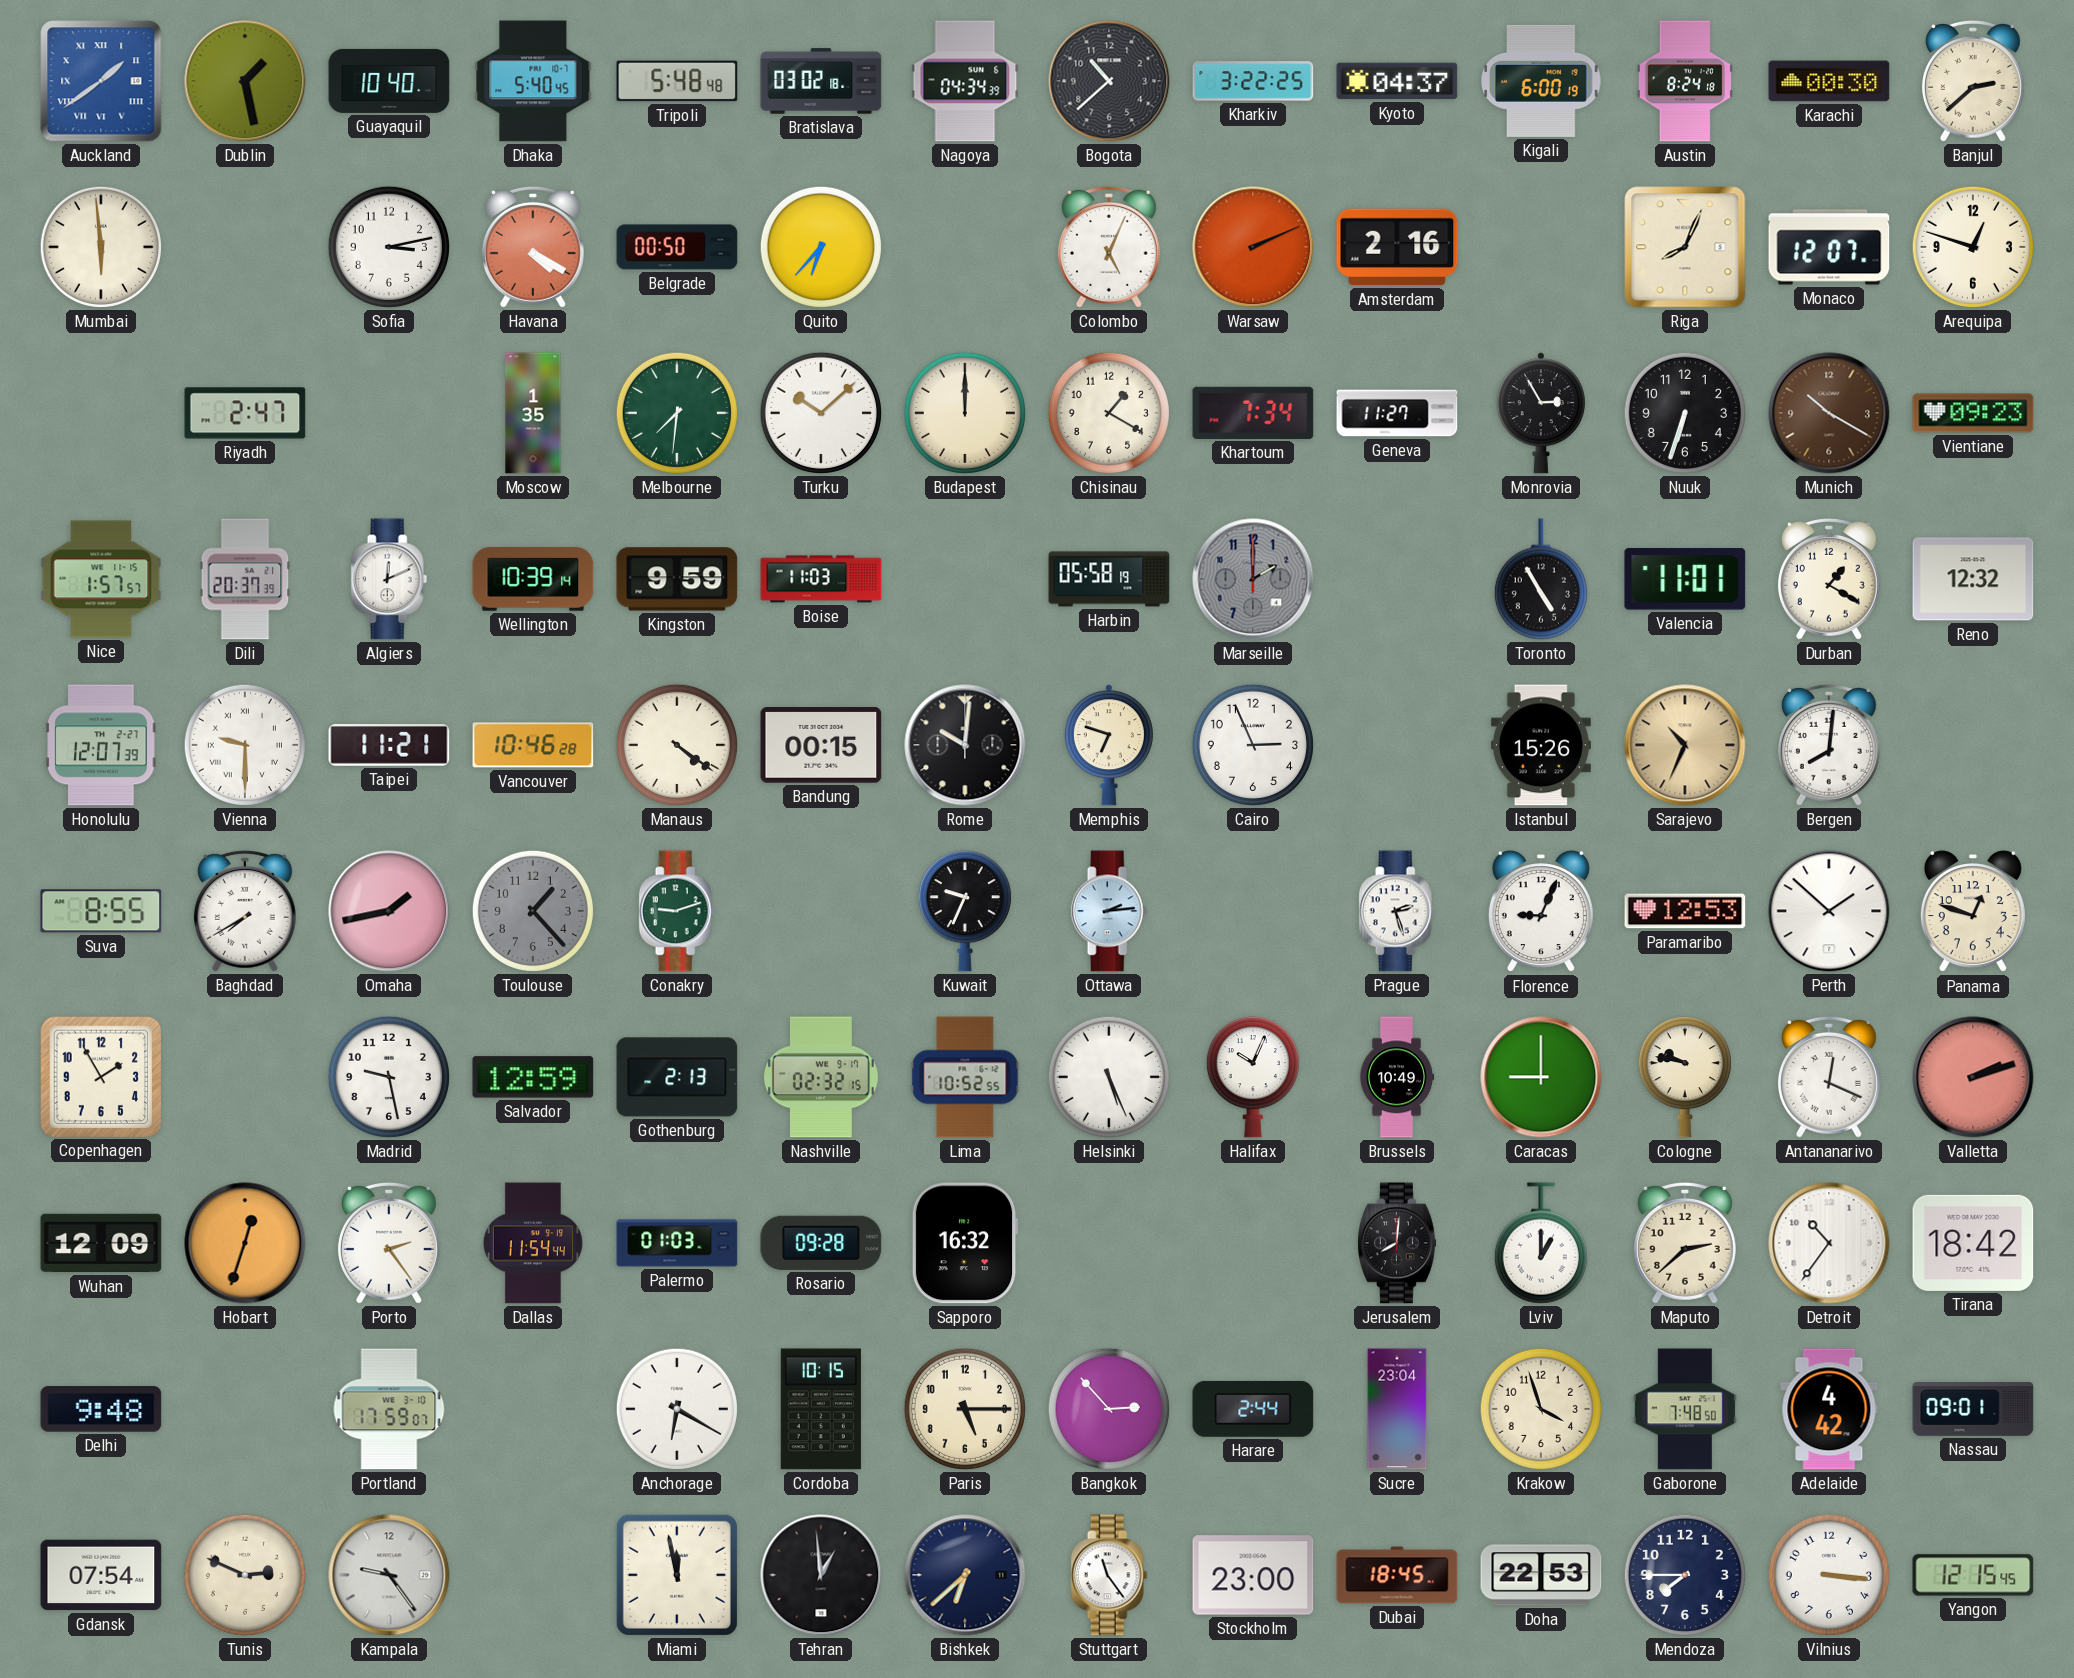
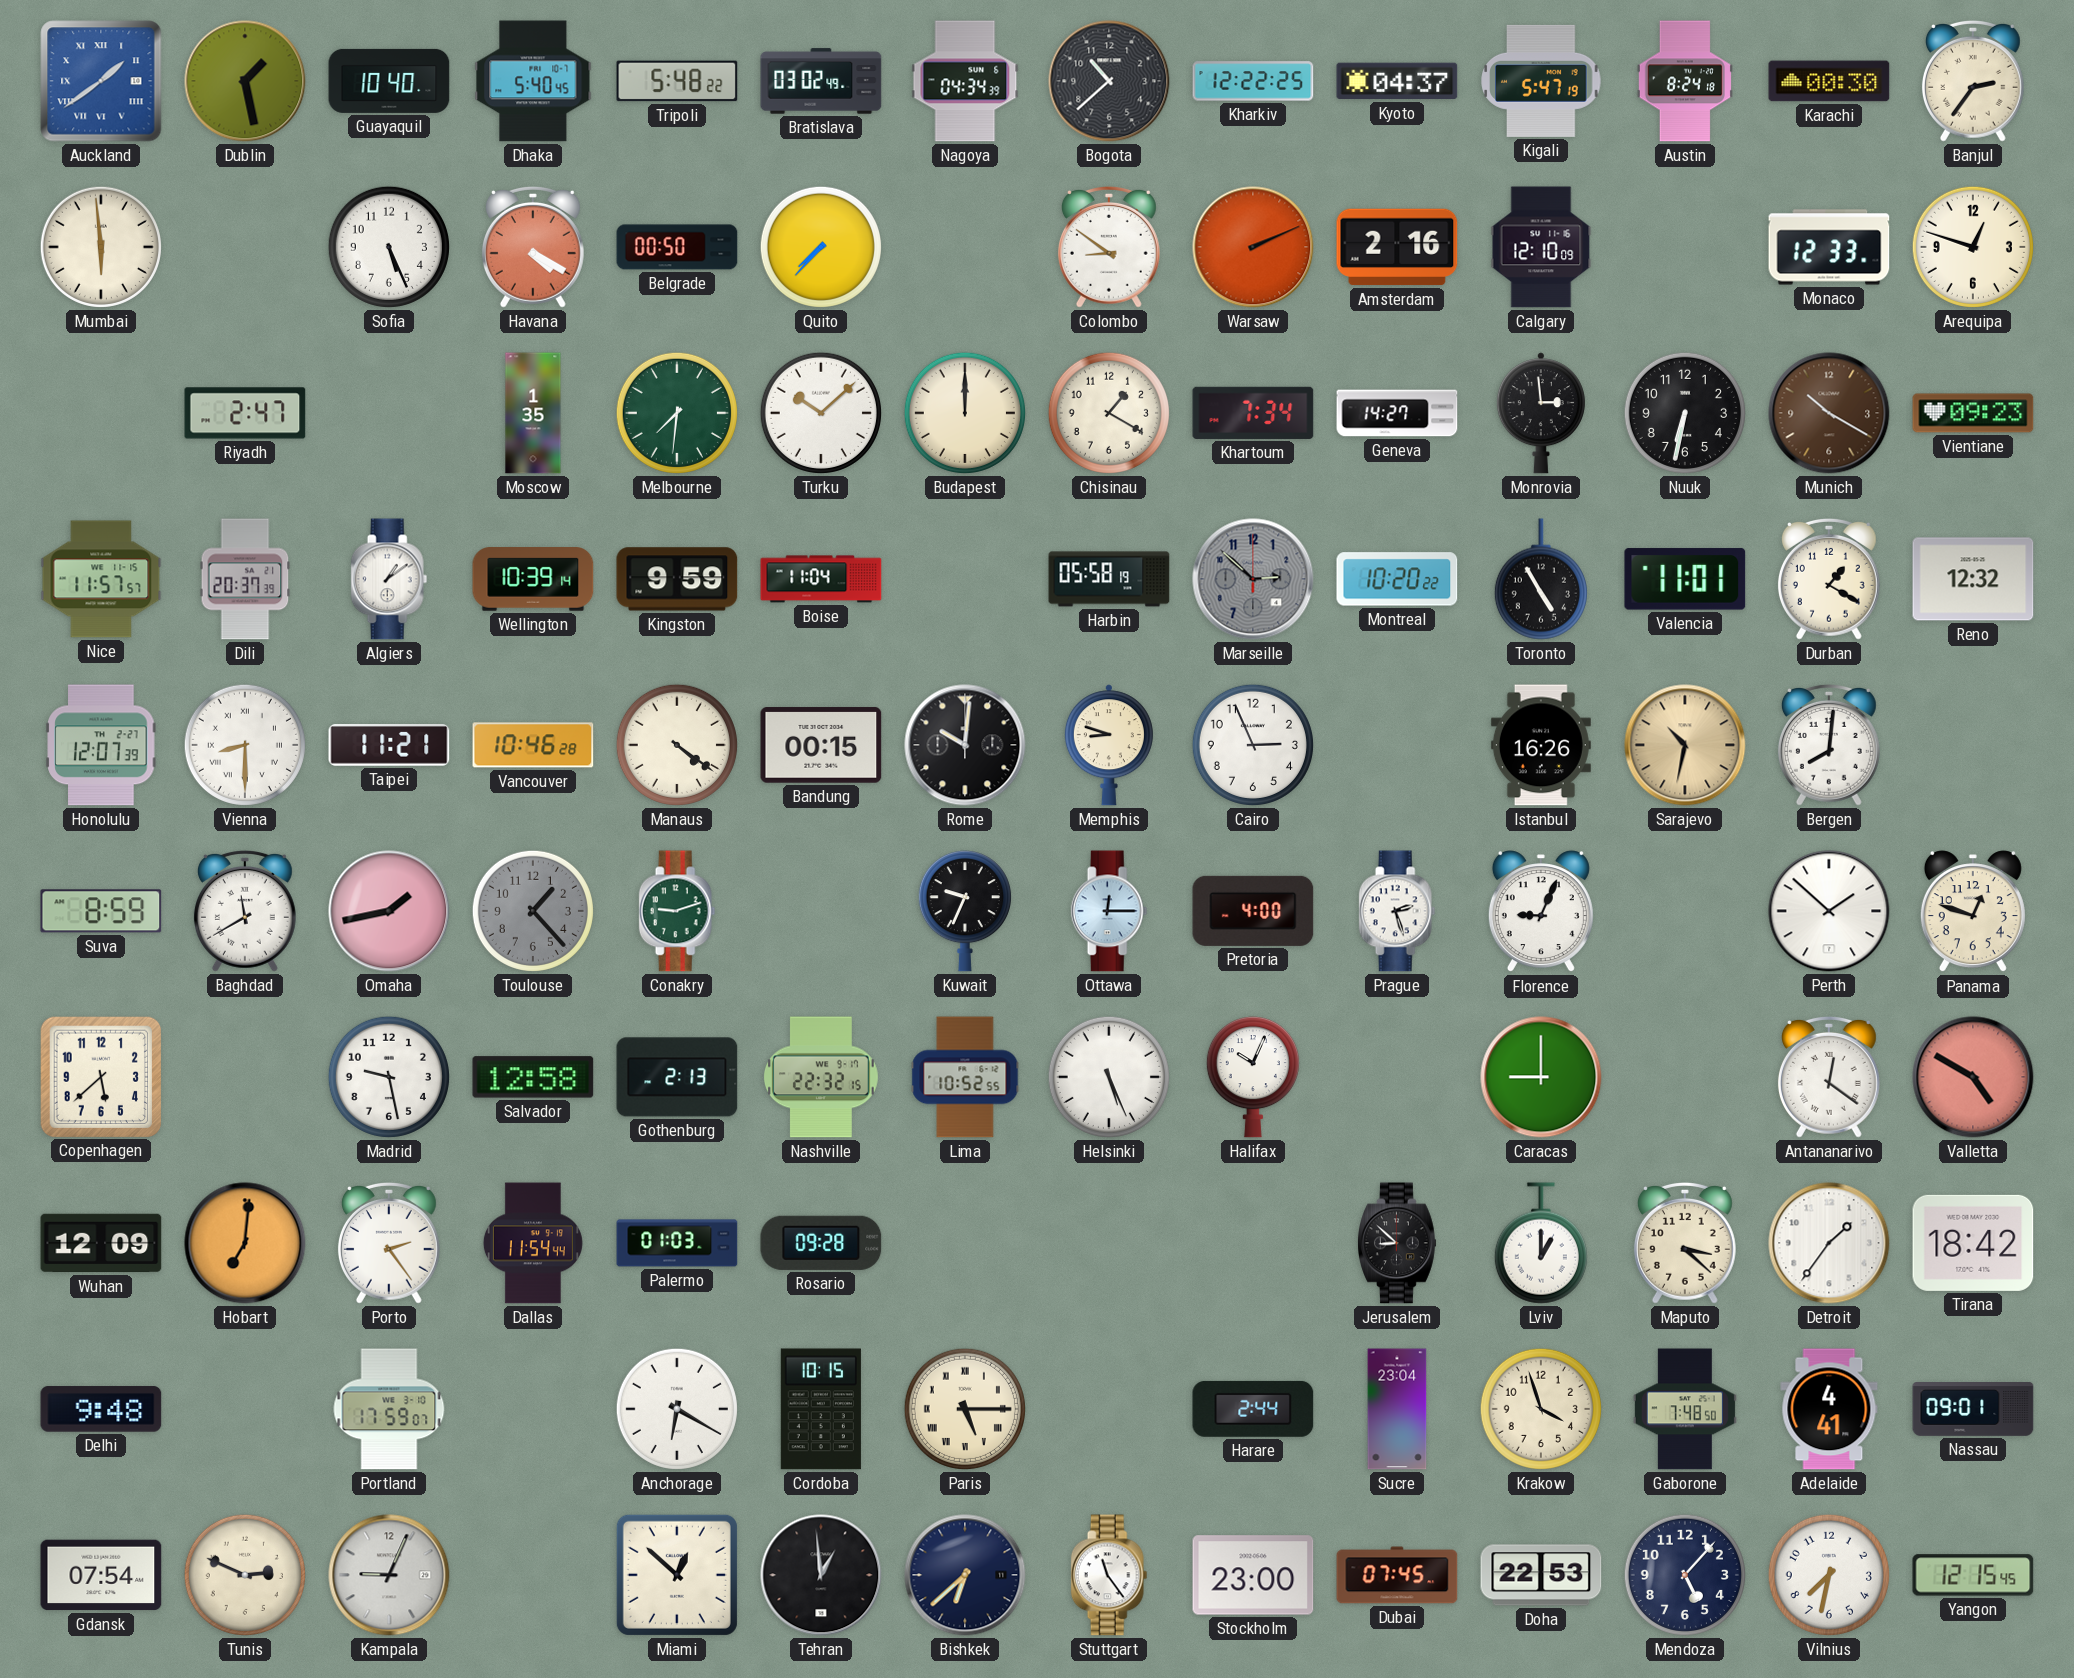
Tripoli: 5:48:48 -> 5:48:22
Bratislava: 03:02:18 -> 03:02:49
Kharkiv: 3:22 -> 12:22
Kigali: 6:00 -> 5:47
Banjul: 2:38 -> 2:36
Sofia: 3:13 -> 5:26
Quito: 6:37 -> 7:37
Colombo: 5:04 -> 8:51
Calgary: none -> 12:10
Riga: 8:04 -> none
Monaco: 12:07 -> 12:33
Geneva: 11:27 -> 14:27
Monrovia: 2:55 -> 2:59
Nuuk: 6:33 -> 6:32
Nice: 1:57 -> 11:57
Algiers: 12:11 -> 1:09
Boise: 11:03 -> 11:04
Marseille: 2:00 -> 2:52
Montreal: none -> 10:20
Vienna: 9:30 -> 8:30
Memphis: 6:48 -> 8:48
Istanbul: 15:26 -> 16:26
Sarajevo: 10:34 -> 10:32
Suva: 8:55 -> 8:59
Baghdad: 7:40 -> 11:40
Ottawa: 2:14 -> 12:15
Pretoria: none -> 4:00
Paramaribo: 12:53 -> none
Copenhagen: 1:55 -> 5:38
Salvador: 12:59 -> 12:58
Nashville: 02:32 -> 22:32
Brussels: 10:49 -> none
Cologne: 9:47 -> none
Antananarivo: 12:19 -> 12:21
Valletta: 2:12 -> 4:50
Hobart: 12:33 -> 7:01
Sapporo: 16:32 -> none
Jerusalem: 8:01 -> 8:52
Maputo: 2:38 -> 3:22
Detroit: 10:36 -> 1:36
Paris numerals: Arabic -> Roman
Bangkok: 2:53 -> none
Adelaide: 4:42 -> 4:41
Kampala: 9:24 -> 9:04
Miami: 11:58 -> 12:52
Dubai: 18:45 -> 07:45
Mendoza: 7:45 -> 5:07
Vilnius: 3:16 -> 7:32
